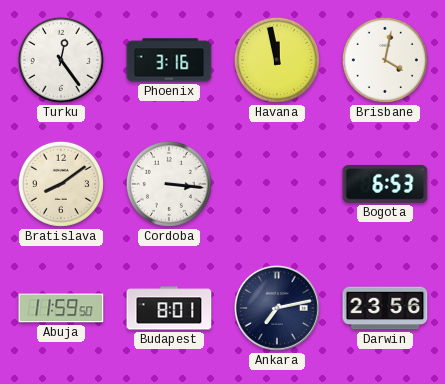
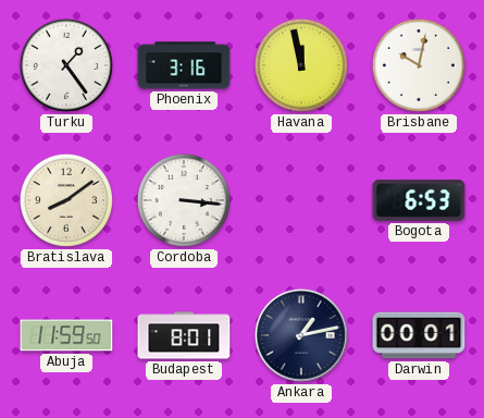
Turku: 12:24 -> 1:24
Brisbane: 4:02 -> 10:02
Ankara: 7:13 -> 1:13
Darwin: 23:56 -> 00:01
